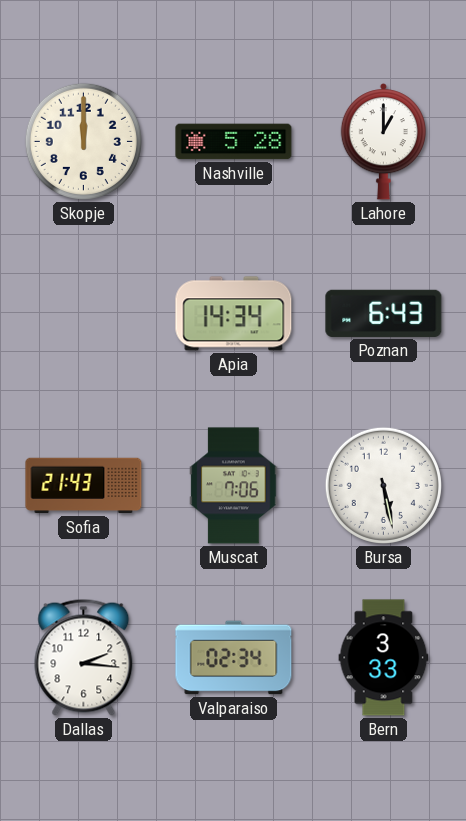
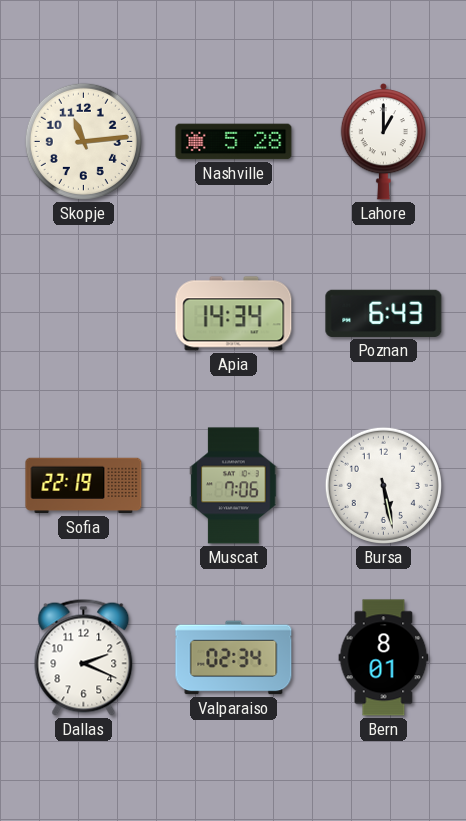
Skopje: 12:00 -> 11:14
Sofia: 21:43 -> 22:19
Dallas: 2:16 -> 2:19
Bern: 3:33 -> 8:01
